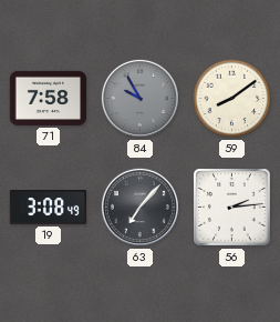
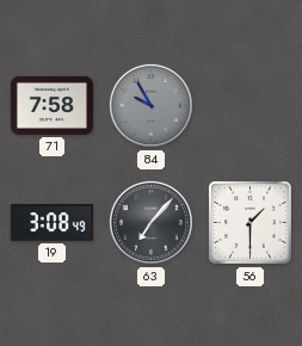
59: 8:09 -> none
56: 2:14 -> 1:30
